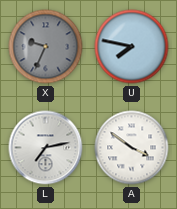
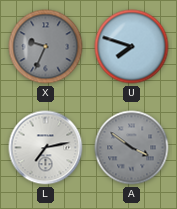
U: 7:47 -> 7:48
A dial: white -> grey
